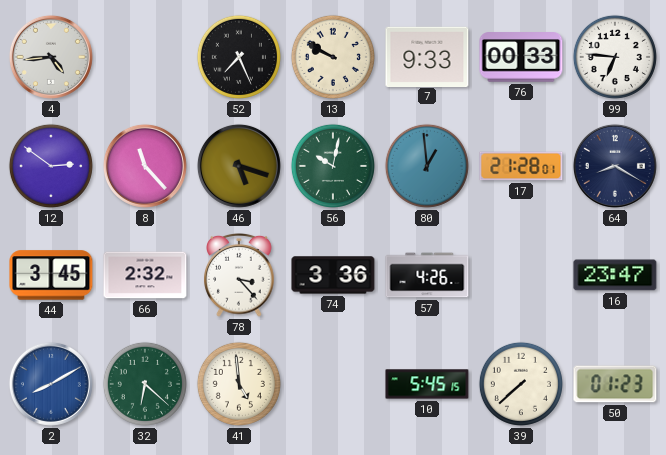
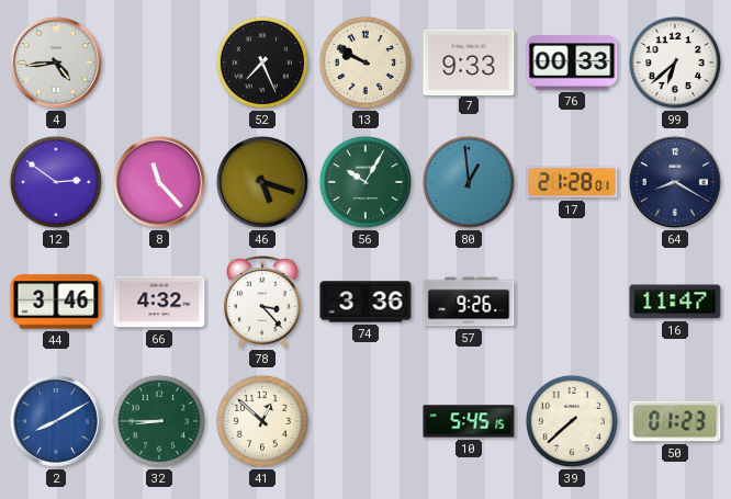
99: 6:46 -> 6:38
56: 10:02 -> 10:05
44: 3:45 -> 3:46
66: 2:32 -> 4:32
57: 4:26 -> 9:26
16: 23:47 -> 11:47
32: 6:22 -> 8:45
41: 4:59 -> 12:52
